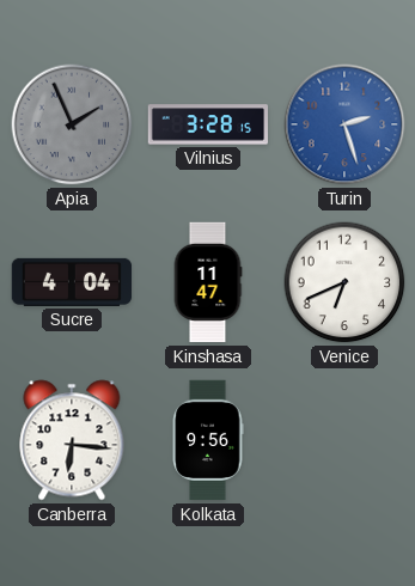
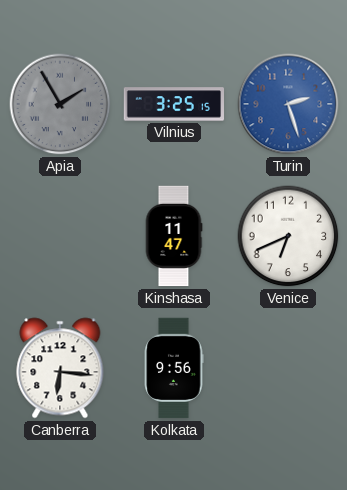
Apia: 1:56 -> 1:55
Vilnius: 3:28 -> 3:25
Sucre: 4:04 -> none
